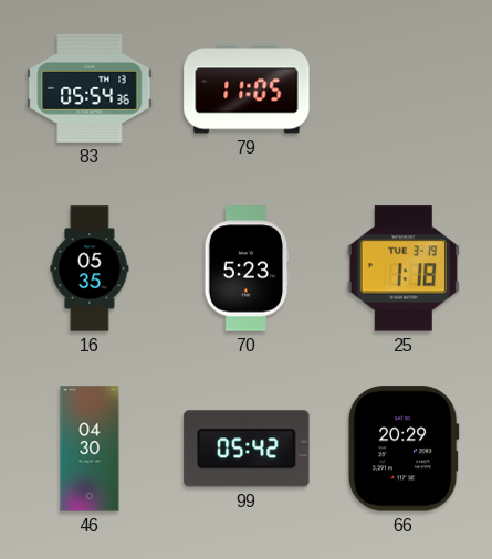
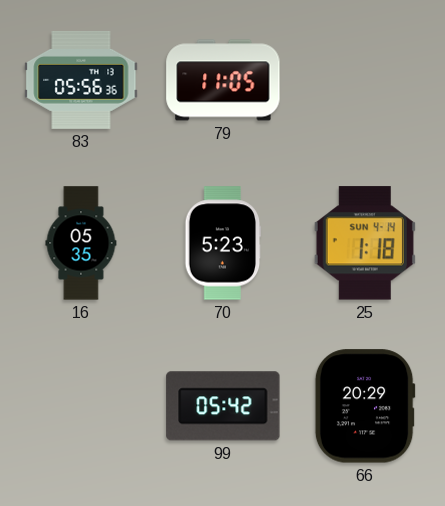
83: 05:54 -> 05:56
25 date: TUE 3-19 -> SUN 4-14
46: 04:30 -> none
